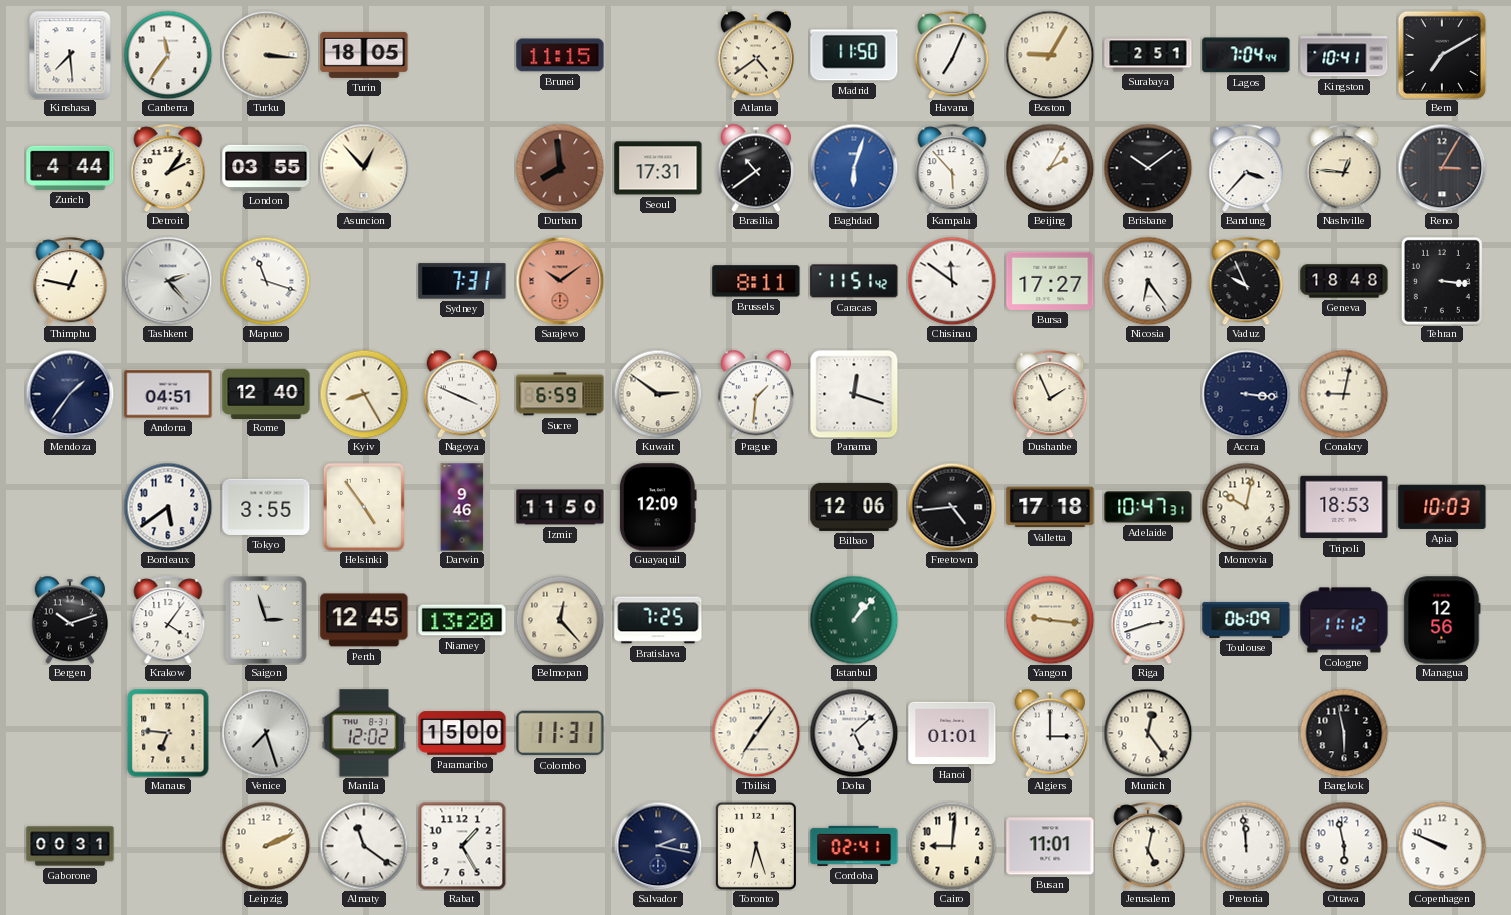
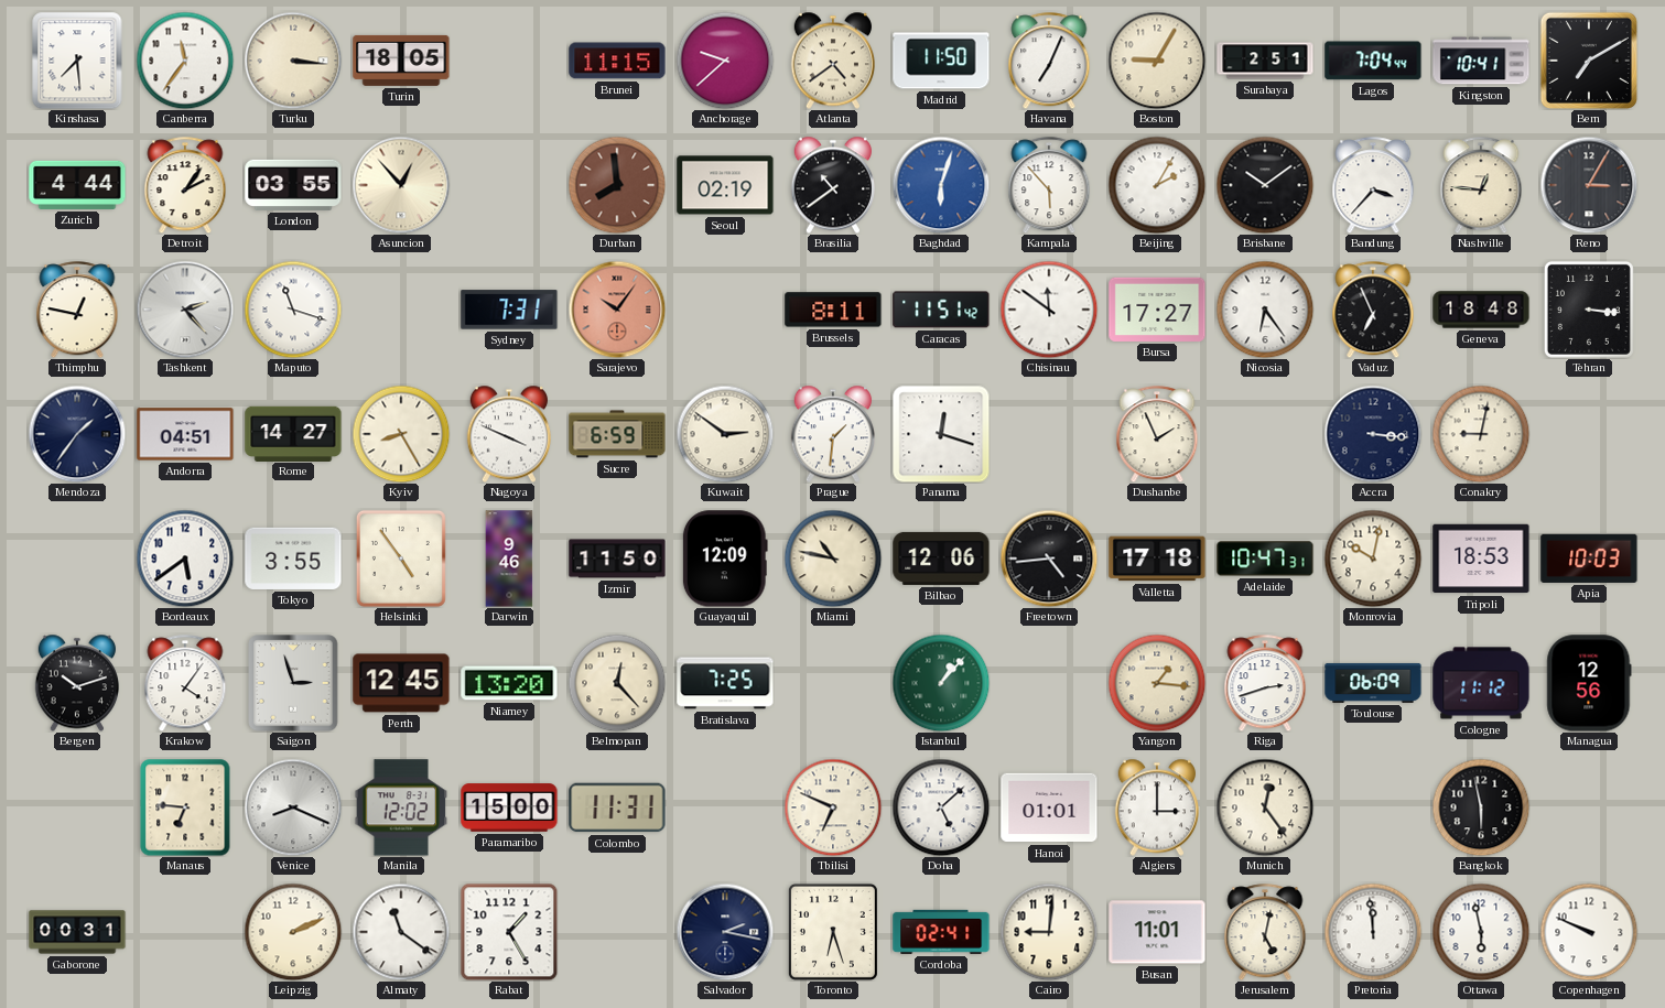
Anchorage: none -> 9:38
Seoul: 17:31 -> 02:19
Sarajevo: 10:09 -> 10:06
Vaduz: 9:56 -> 6:56
Rome: 12:40 -> 14:27
Miami: none -> 10:47
Yangon: 9:16 -> 1:16
Venice: 7:27 -> 8:19
Tbilisi: 7:06 -> 6:49
